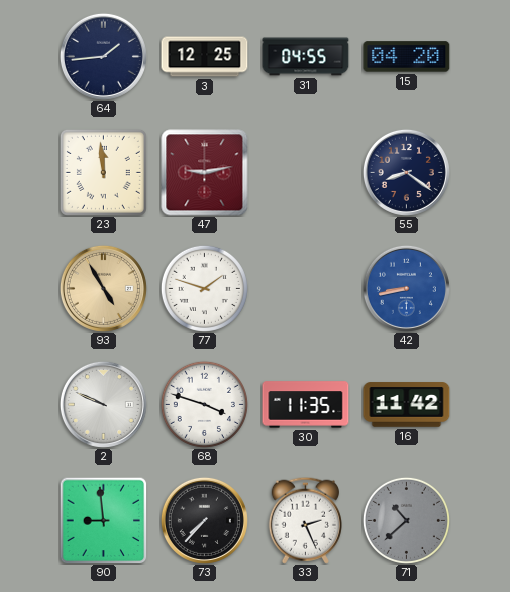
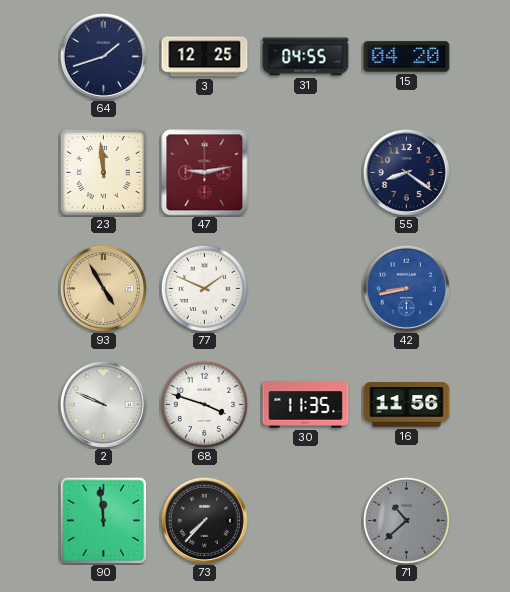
64: 1:44 -> 1:42
77: 1:48 -> 1:49
16: 11:42 -> 11:56
90: 8:59 -> 11:59
33: 2:26 -> none
